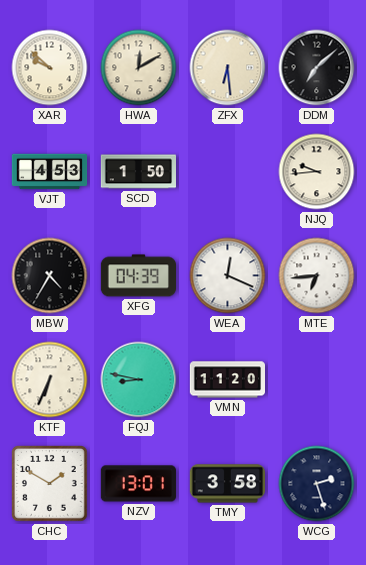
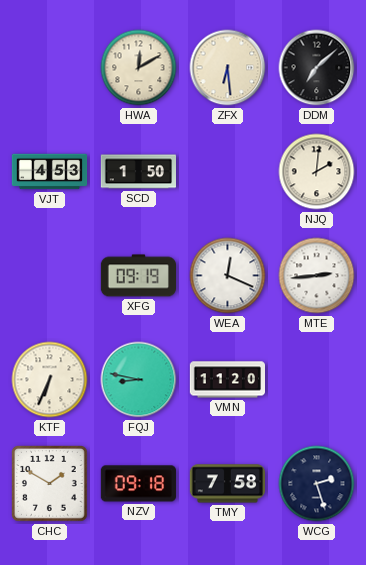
XAR: 9:52 -> none
NJQ: 9:44 -> 2:01
MBW: 4:35 -> none
XFG: 04:39 -> 09:19
MTE: 6:44 -> 2:44
NZV: 13:01 -> 09:18
TMY: 3:58 -> 7:58
